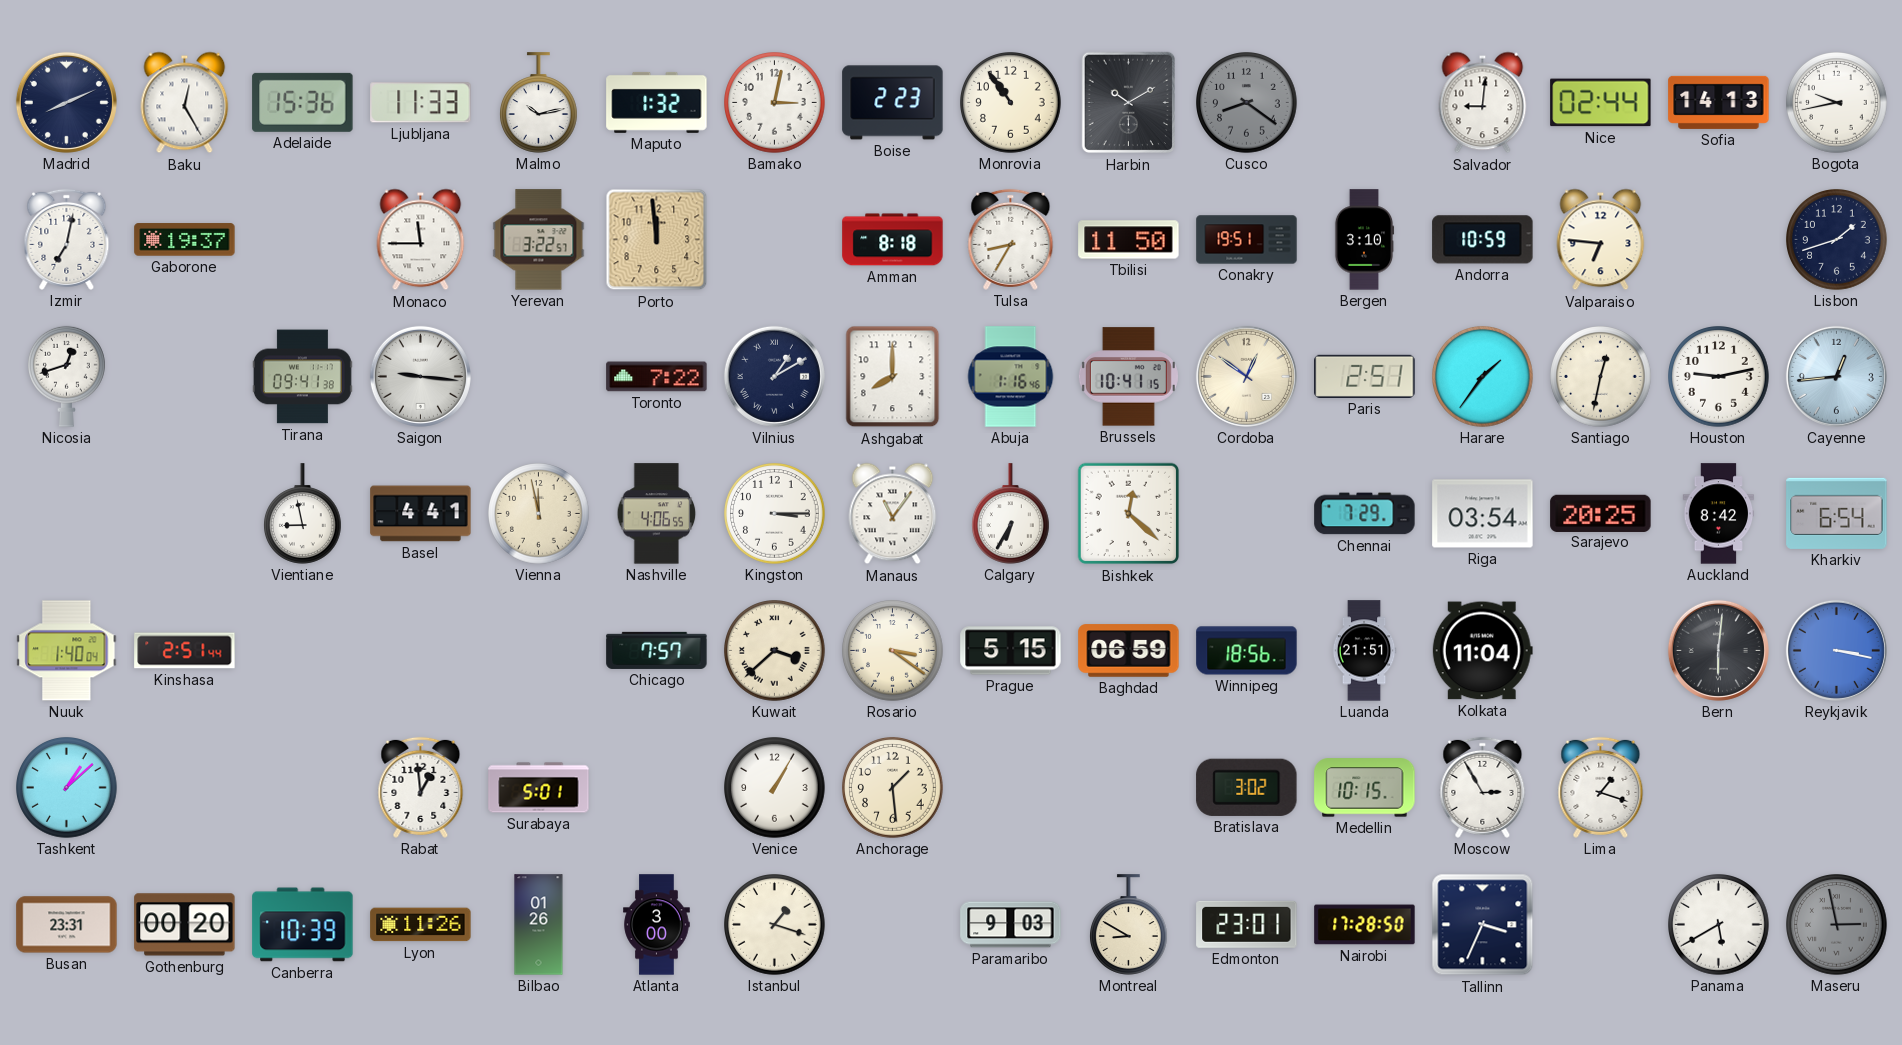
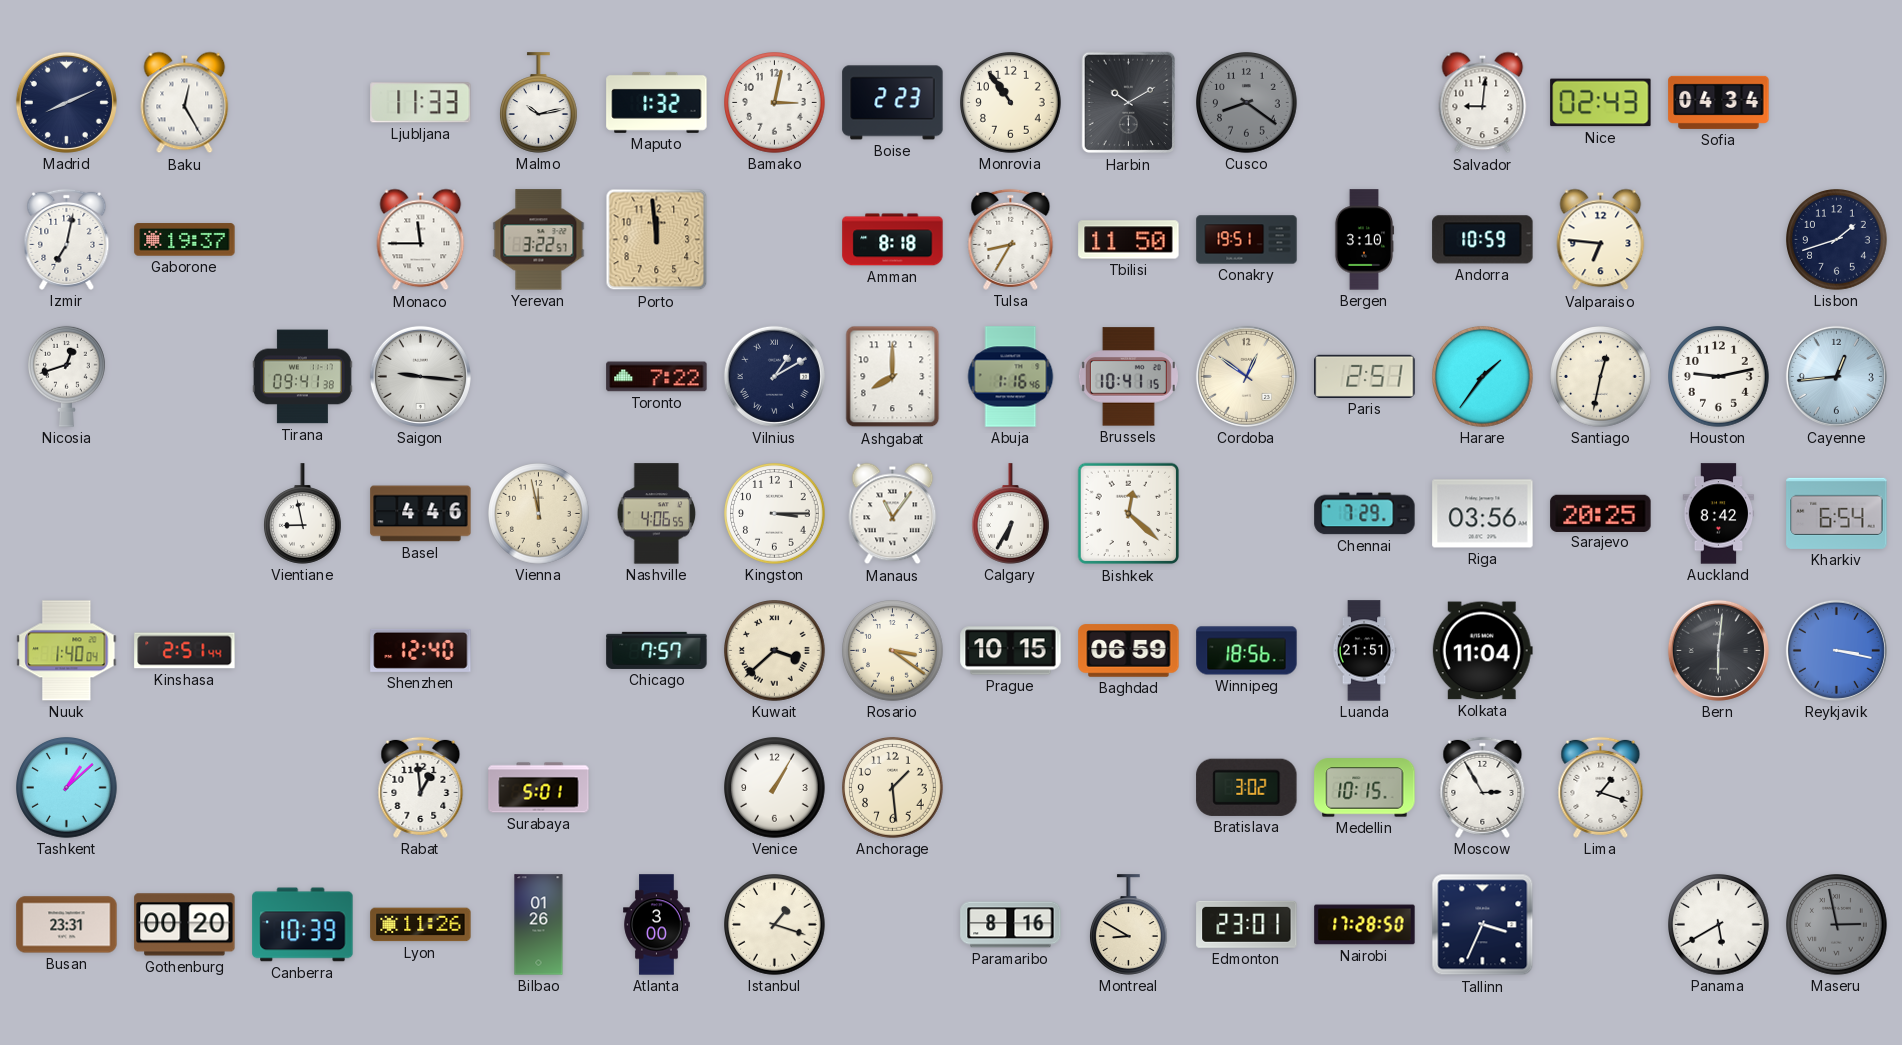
Adelaide: 15:36 -> none
Nice: 02:44 -> 02:43
Sofia: 14:13 -> 04:34
Bogota: 9:43 -> none
Basel: 4:41 -> 4:46
Riga: 03:54 -> 03:56
Shenzhen: none -> 12:40
Prague: 5:15 -> 10:15
Paramaribo: 9:03 -> 8:16
